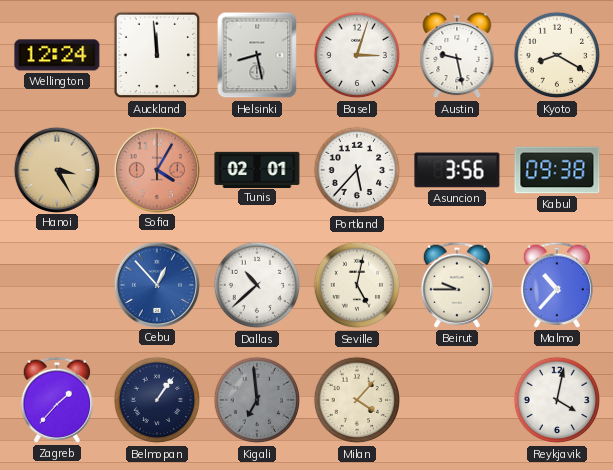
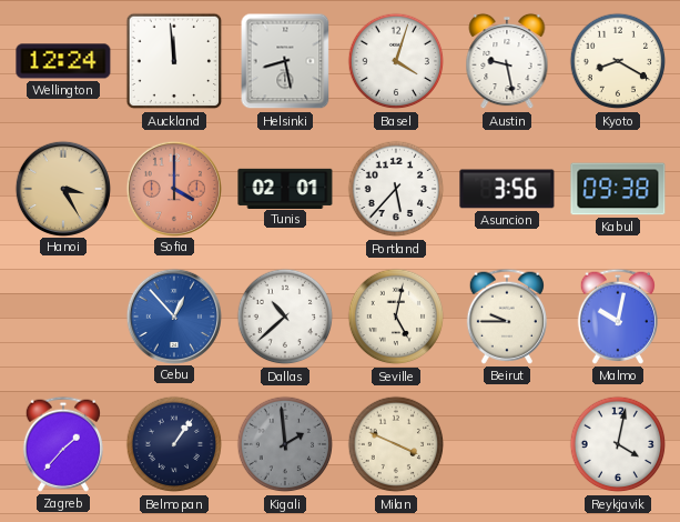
Basel: 3:03 -> 4:03
Sofia: 4:05 -> 4:00
Malmo: 10:37 -> 10:02
Kigali: 6:59 -> 1:59
Milan: 4:07 -> 3:49
